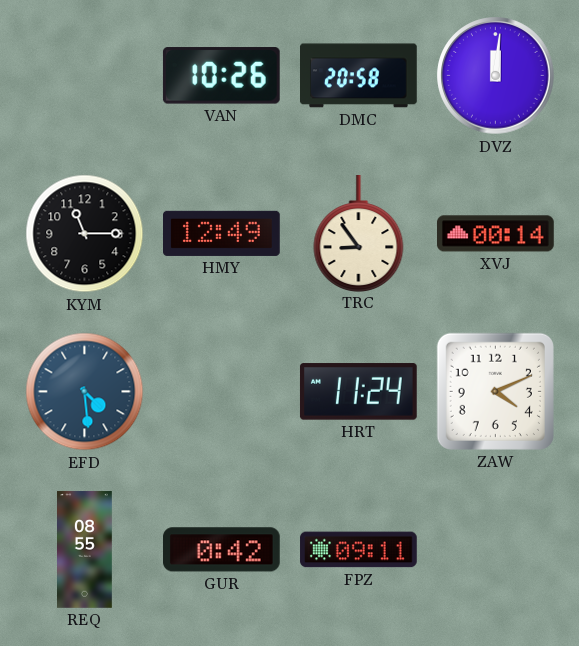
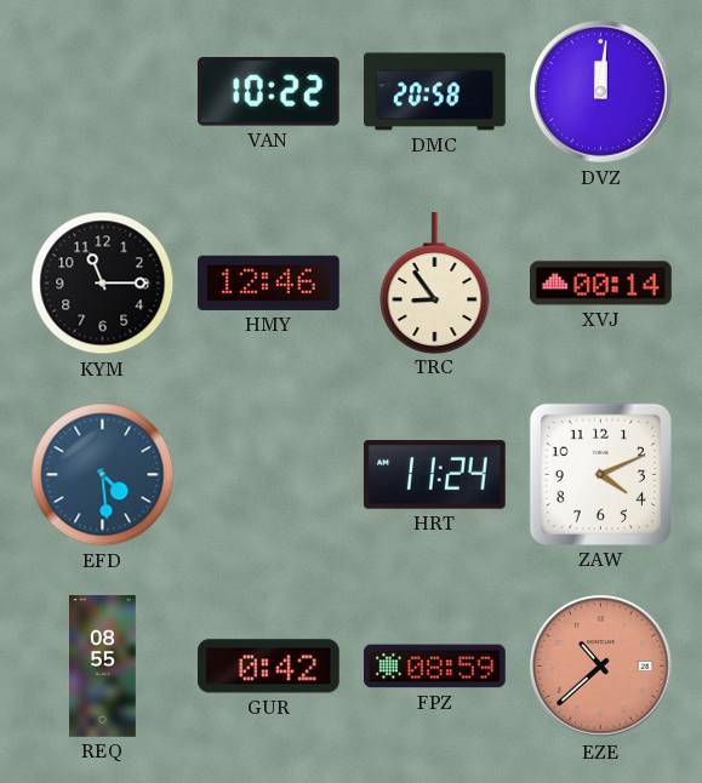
VAN: 10:26 -> 10:22
HMY: 12:49 -> 12:46
FPZ: 09:11 -> 08:59
EZE: none -> 10:38
